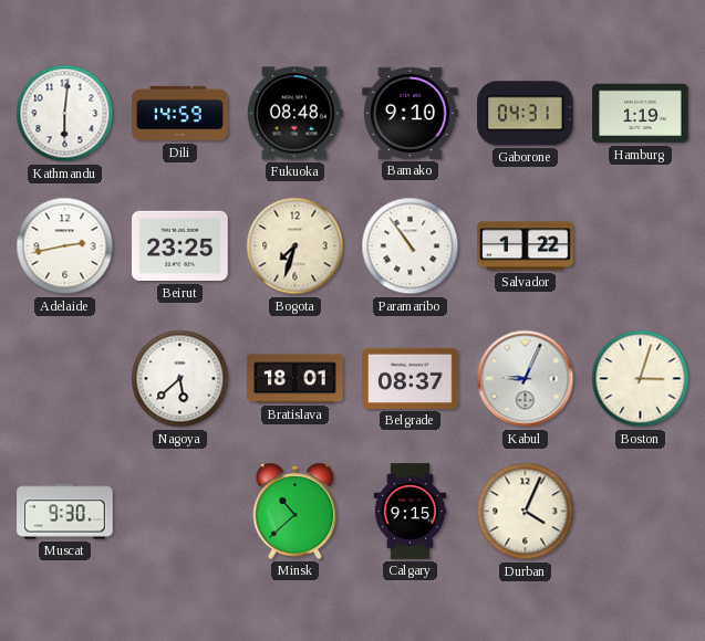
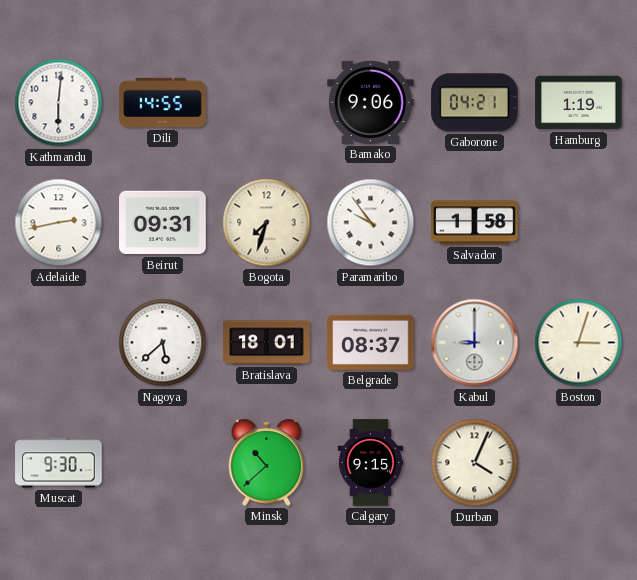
Dili: 14:59 -> 14:55
Fukuoka: 08:48 -> none
Bamako: 9:10 -> 9:06
Gaborone: 04:31 -> 04:21
Beirut: 23:25 -> 09:31
Paramaribo: 10:54 -> 9:54
Salvador: 1:22 -> 1:58
Kabul: 9:04 -> 9:00
